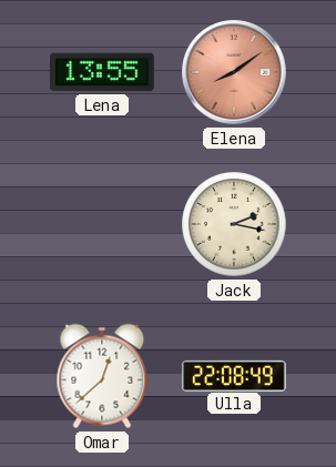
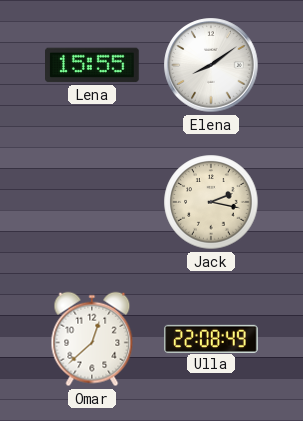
Lena: 13:55 -> 15:55
Elena dial: salmon -> white
